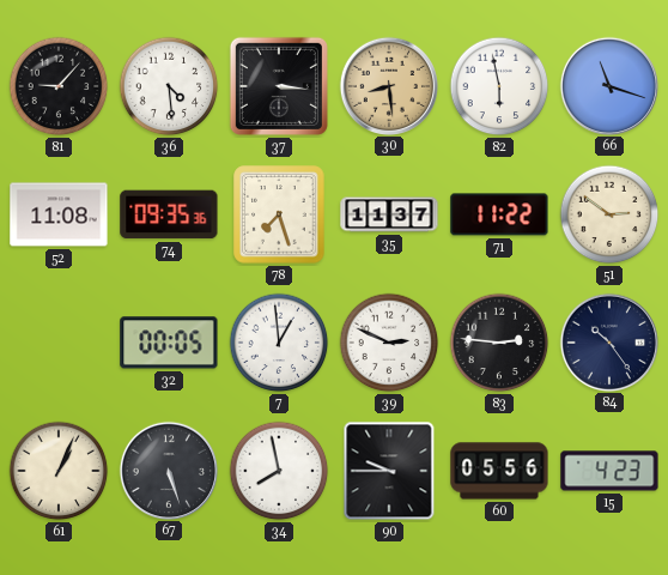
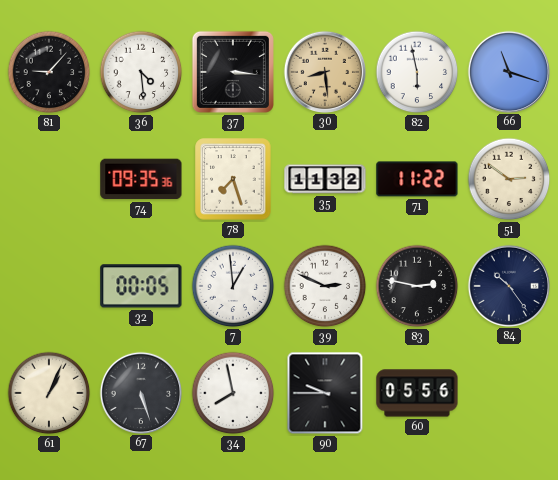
52: 11:08 -> none
35: 11:37 -> 11:32
83: 2:46 -> 2:47
15: 4:23 -> none
